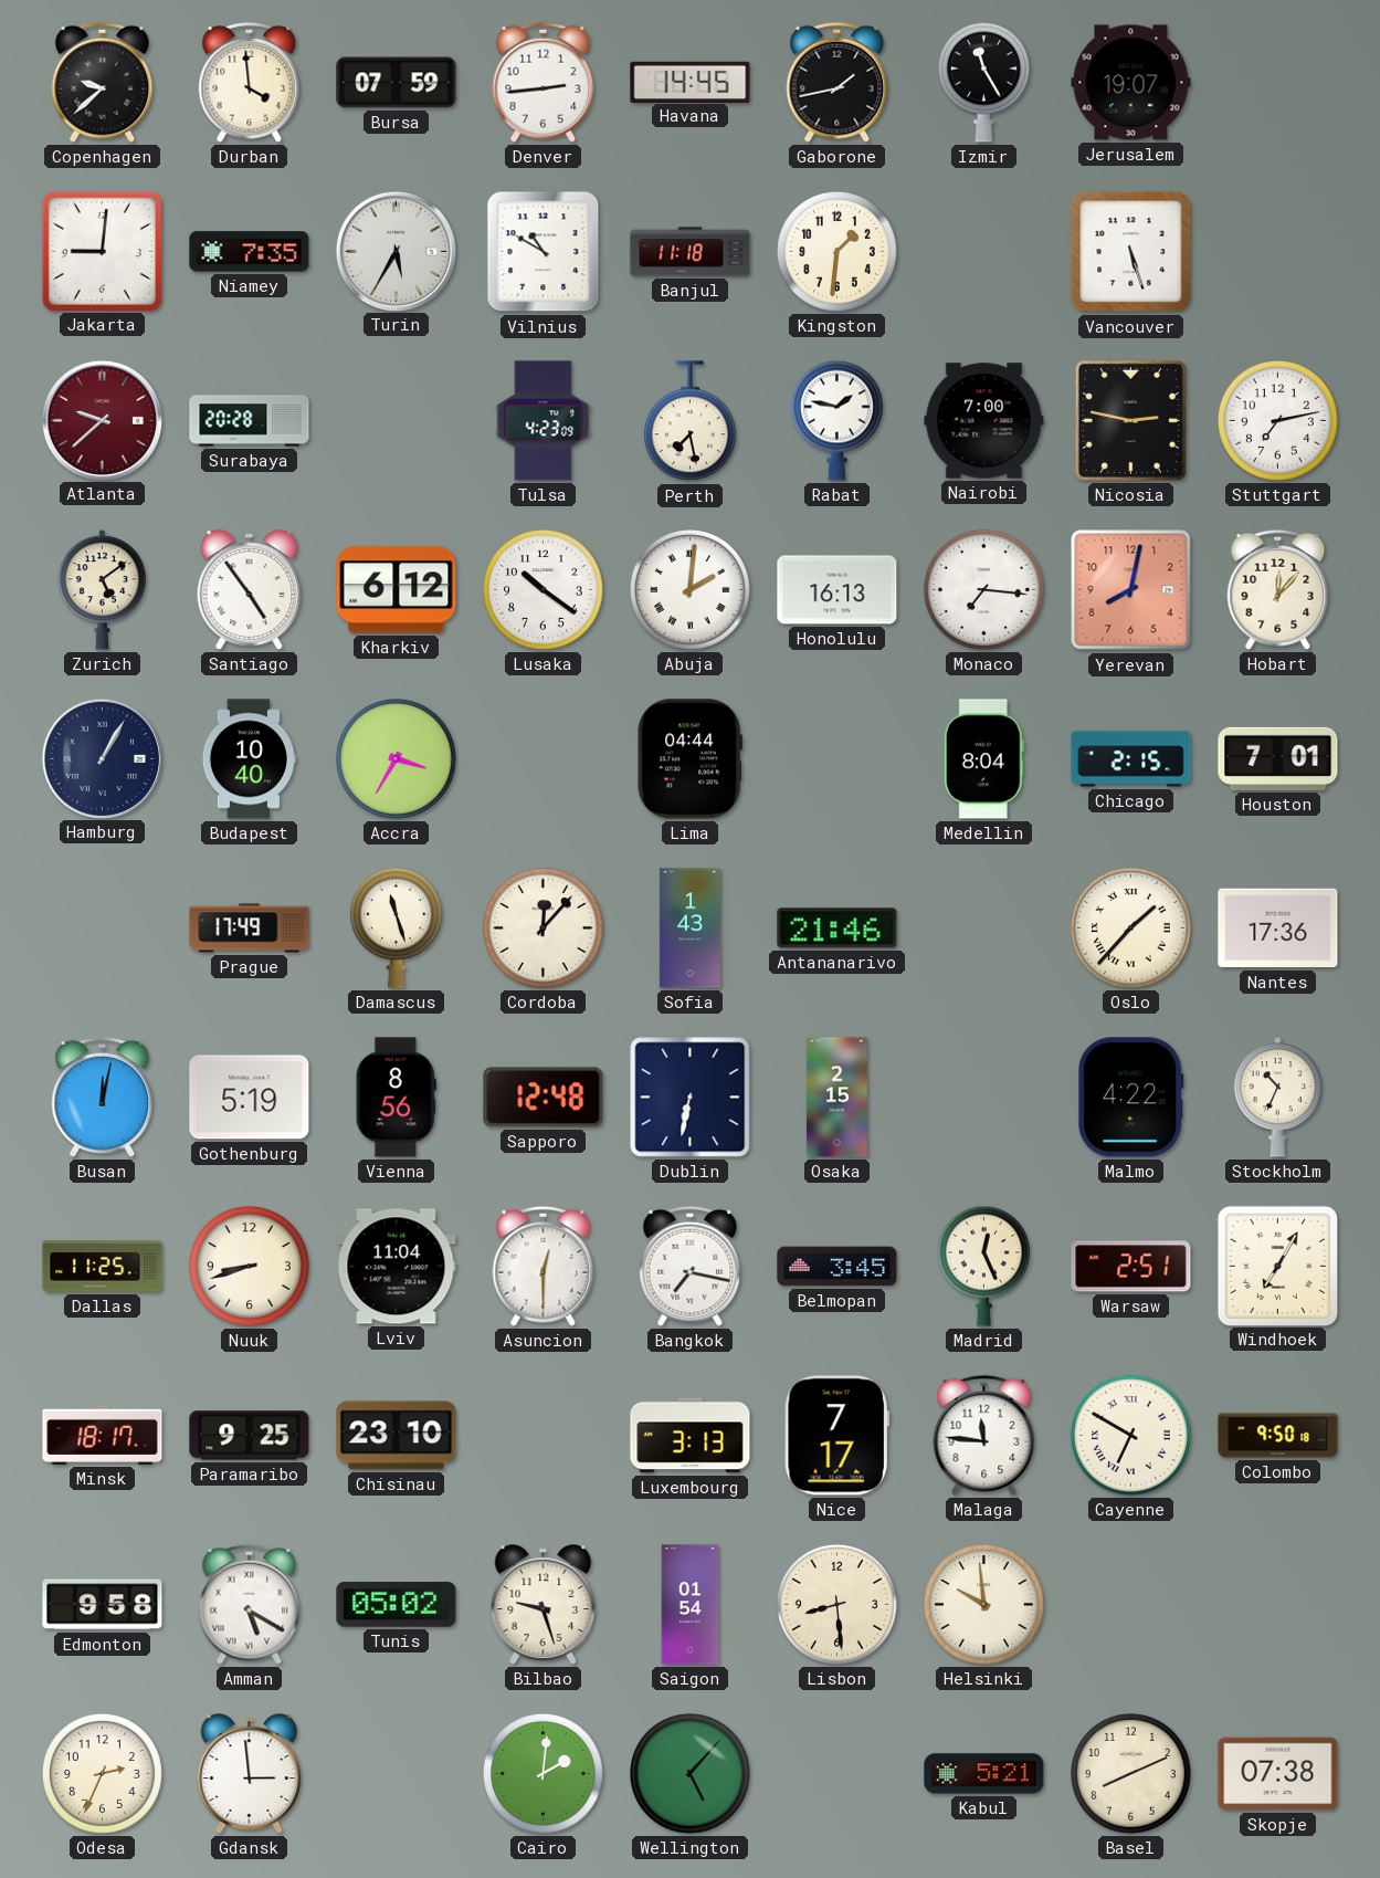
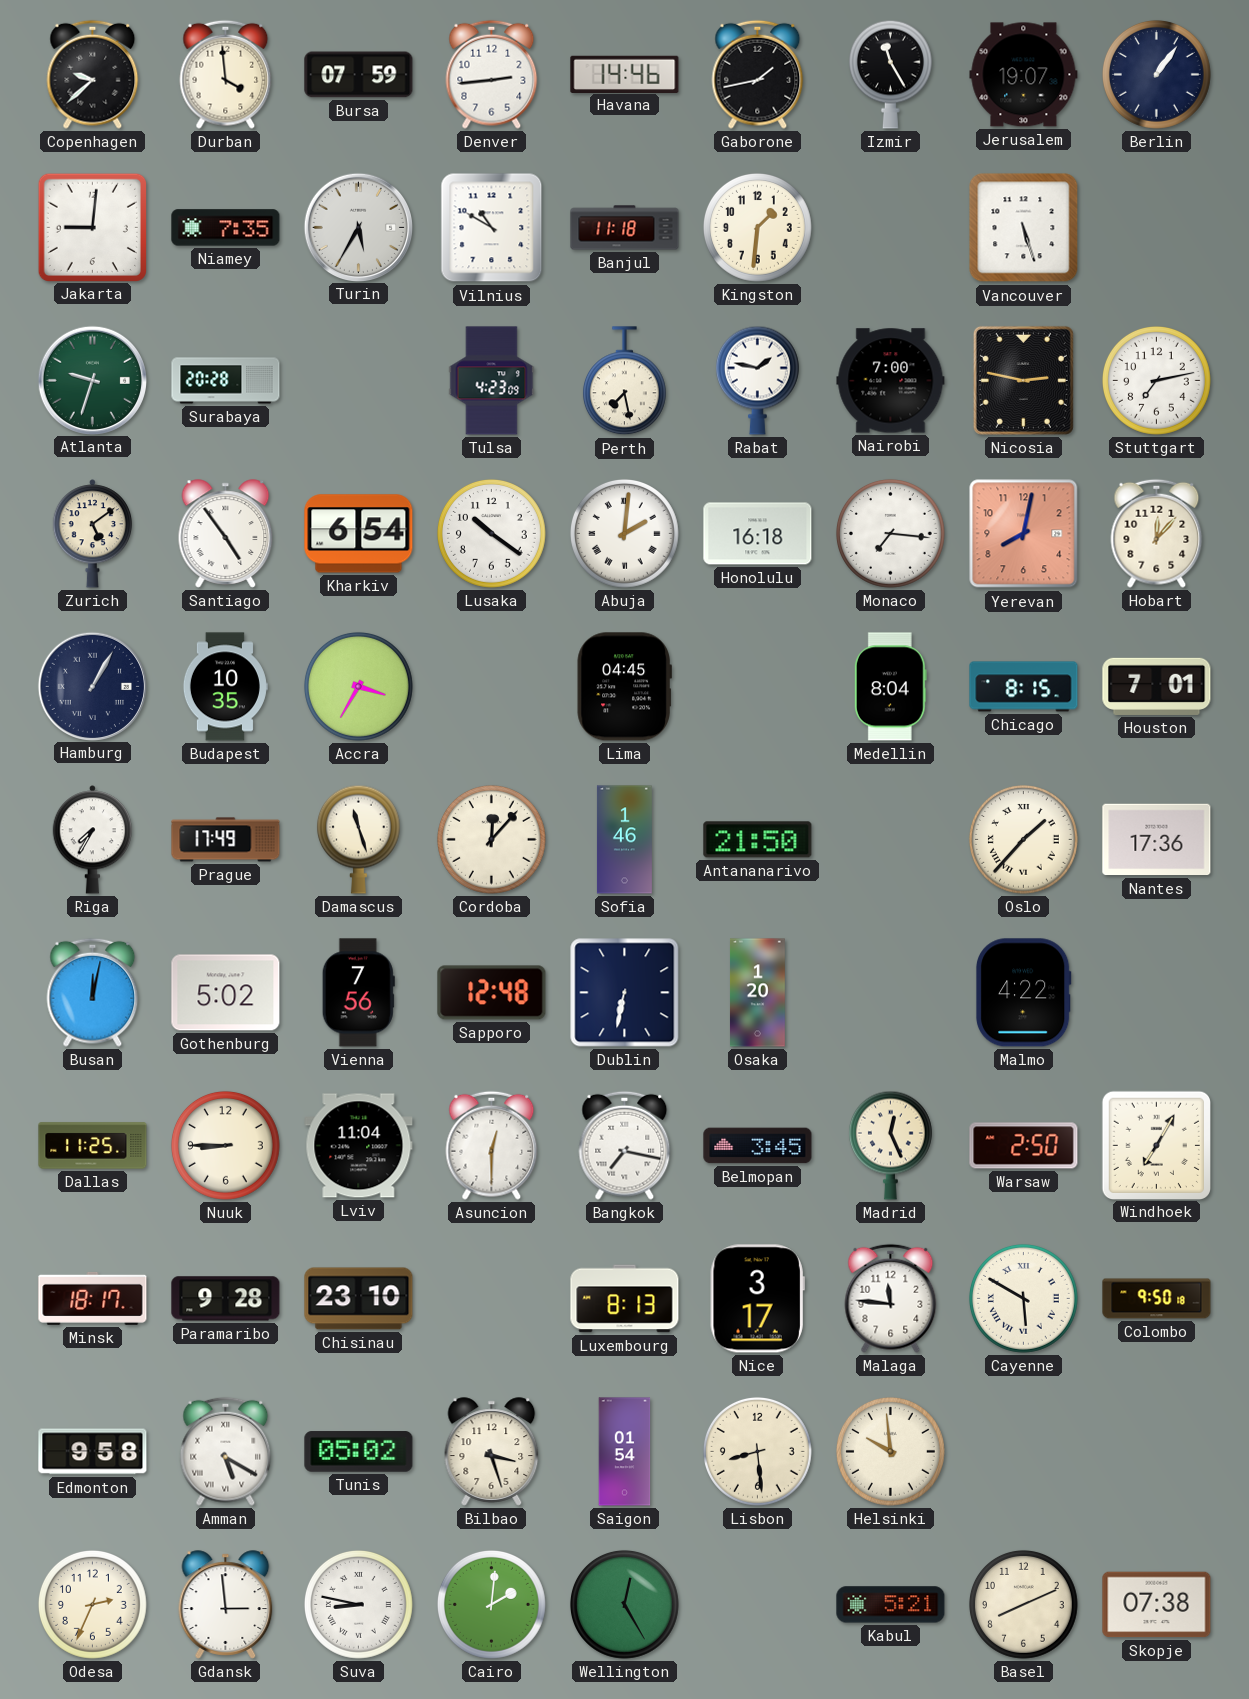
Havana: 14:45 -> 14:46
Berlin: none -> 1:06
Atlanta: 9:38 -> 9:33
Atlanta dial: burgundy -> green
Kharkiv: 6:12 -> 6:54
Honolulu: 16:13 -> 16:18
Budapest: 10:40 -> 10:35
Lima: 04:44 -> 04:45
Chicago: 2:15 -> 8:15
Riga: none -> 7:35
Sofia: 1:43 -> 1:46
Antananarivo: 21:46 -> 21:50
Gothenburg: 5:19 -> 5:02
Vienna: 8:56 -> 7:56
Osaka: 2:15 -> 1:20
Stockholm: 10:34 -> none
Nuuk: 8:42 -> 8:45
Warsaw: 2:51 -> 2:50
Paramaribo: 9:25 -> 9:28
Luxembourg: 3:13 -> 8:13
Nice: 7:17 -> 3:17
Cayenne: 6:50 -> 5:50
Bilbao: 9:27 -> 3:27
Suva: none -> 8:47
Wellington: 5:07 -> 12:25
